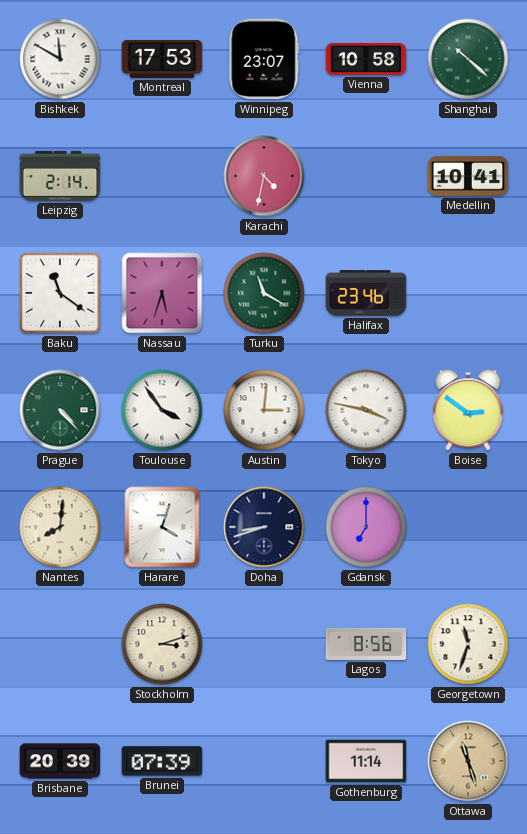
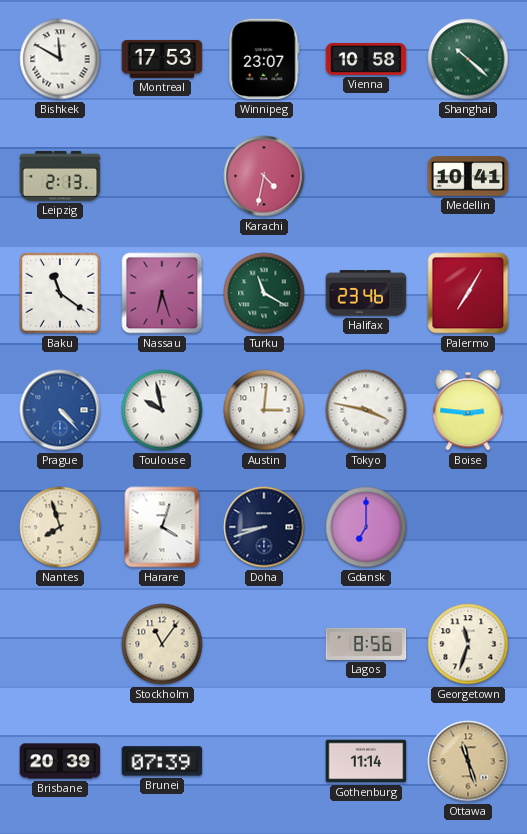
Leipzig: 2:14 -> 2:13
Nassau: 5:33 -> 6:27
Palermo: none -> 7:05
Prague dial: green -> blue
Toulouse: 3:54 -> 9:58
Boise: 2:51 -> 2:46
Nantes: 8:01 -> 7:57
Stockholm: 3:12 -> 11:06
